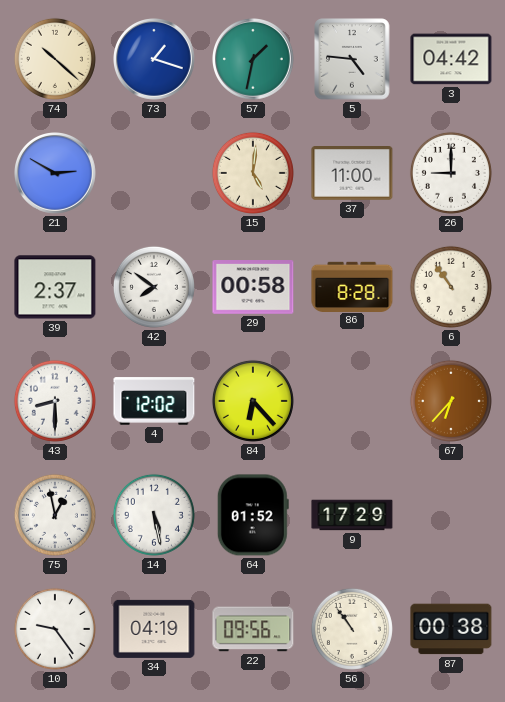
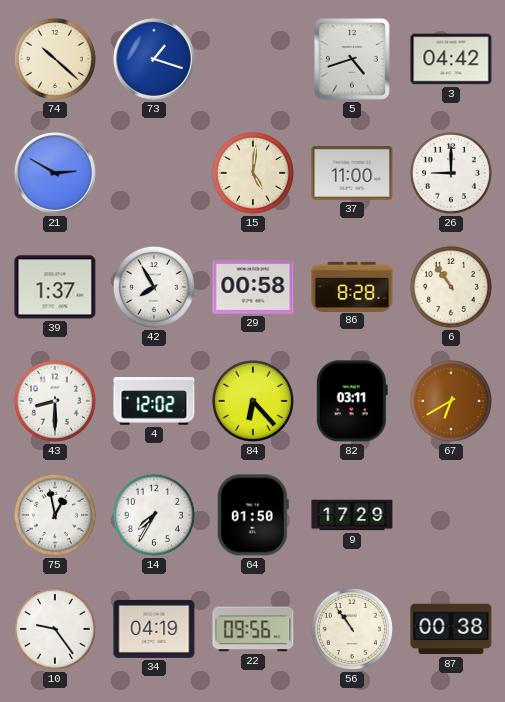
57: 1:32 -> none
5: 4:46 -> 4:42
39: 2:37 -> 1:37
42: 7:51 -> 7:55
82: none -> 03:11
67: 6:37 -> 6:40
14: 5:28 -> 7:35
64: 01:52 -> 01:50
